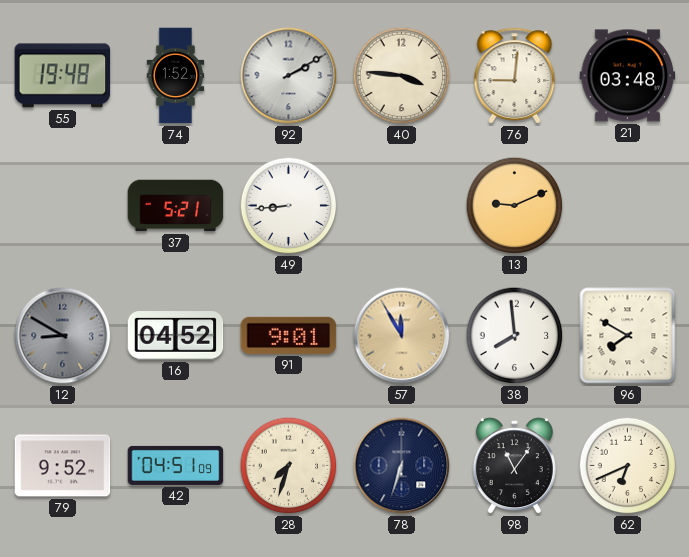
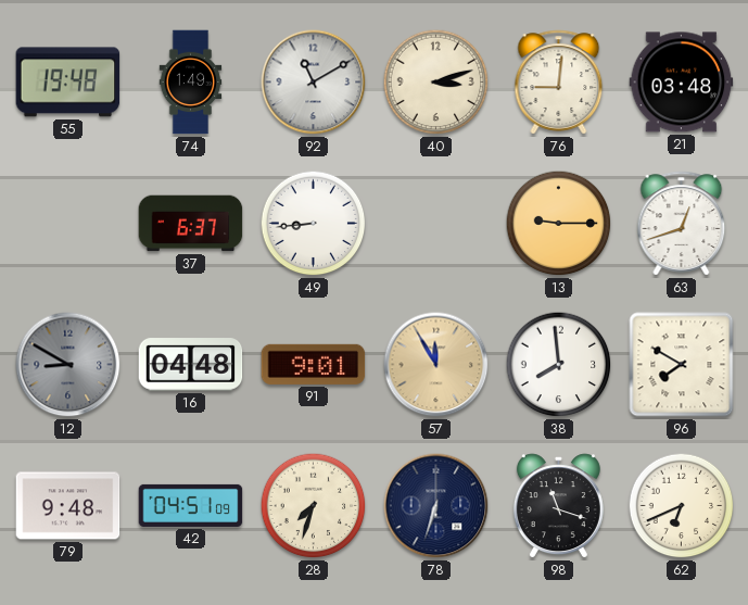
74: 1:52 -> 1:49
92: 2:10 -> 11:10
40: 3:46 -> 3:12
37: 5:21 -> 6:37
13: 9:11 -> 9:15
63: none -> 12:42
16: 04:52 -> 04:48
79: 9:52 -> 9:48
98: 11:06 -> 11:18
